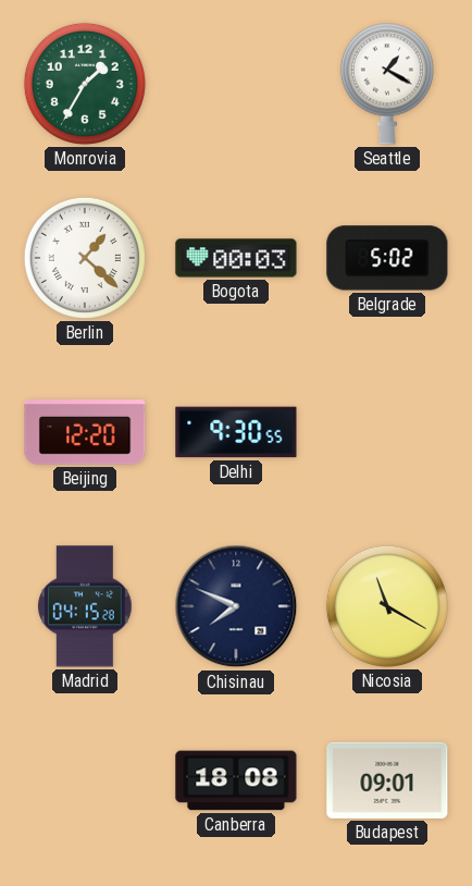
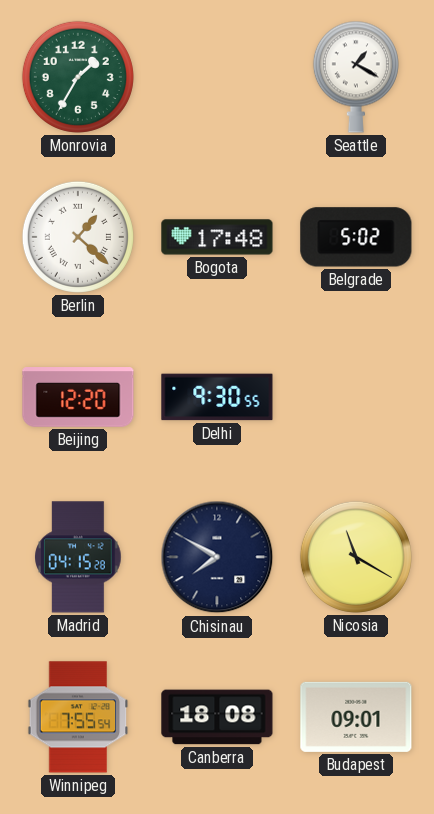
Bogota: 00:03 -> 17:48
Chisinau: 7:49 -> 7:50
Winnipeg: none -> 7:55
